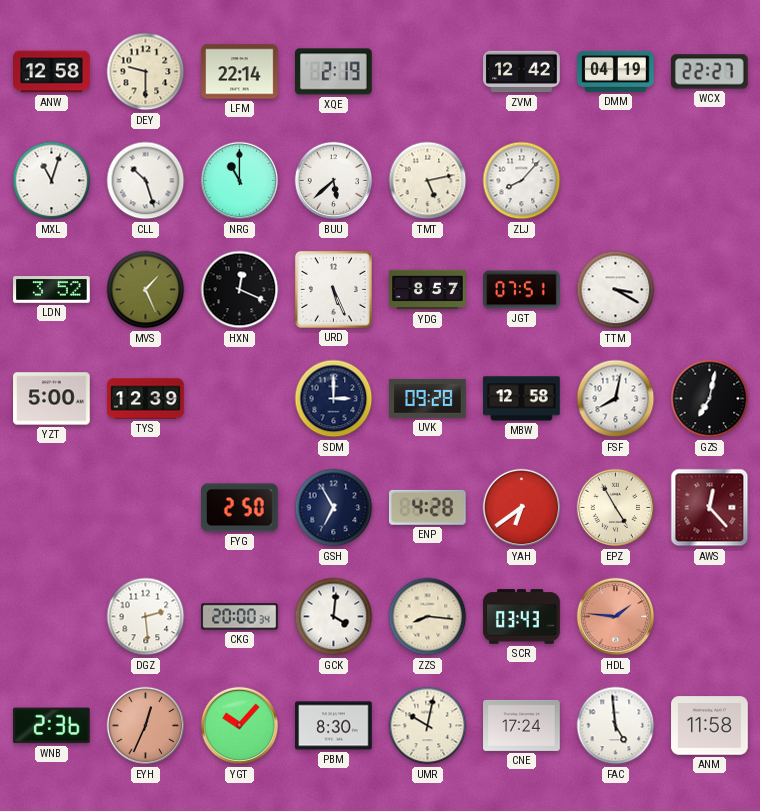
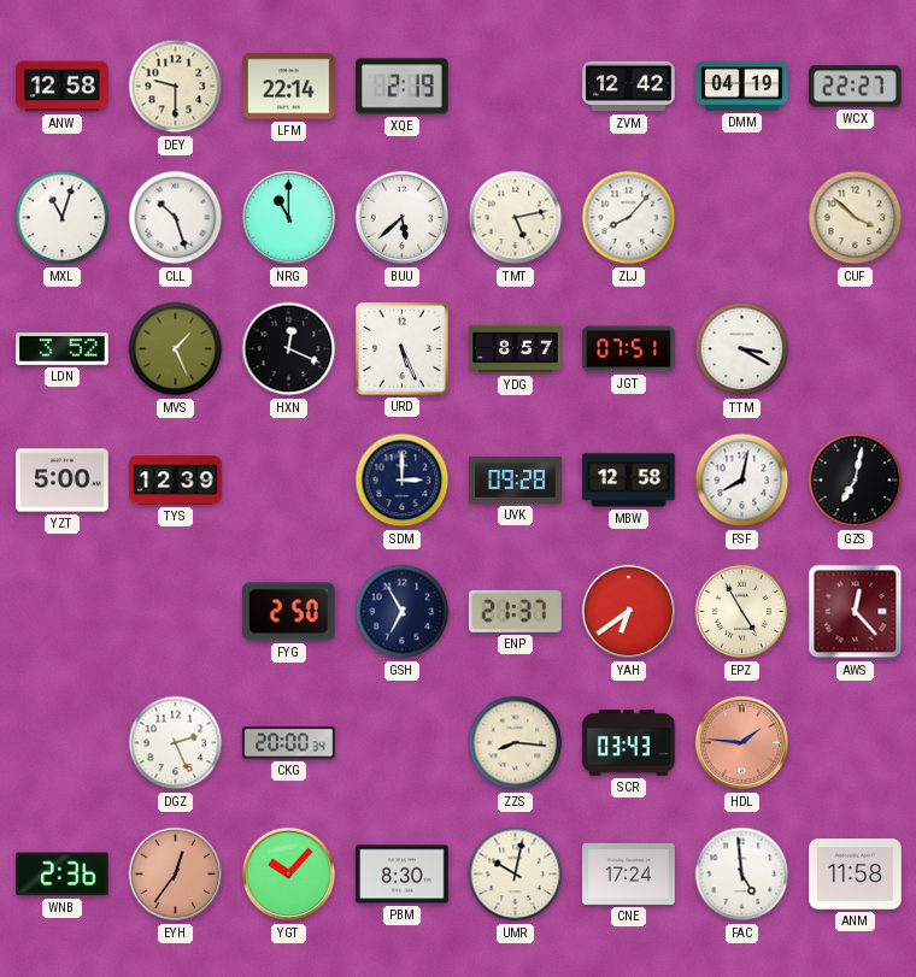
CUF: none -> 3:52
ENP: 4:28 -> 21:37
DGZ: 2:29 -> 2:26
GCK: 4:01 -> none
EYH: 12:34 -> 12:36
